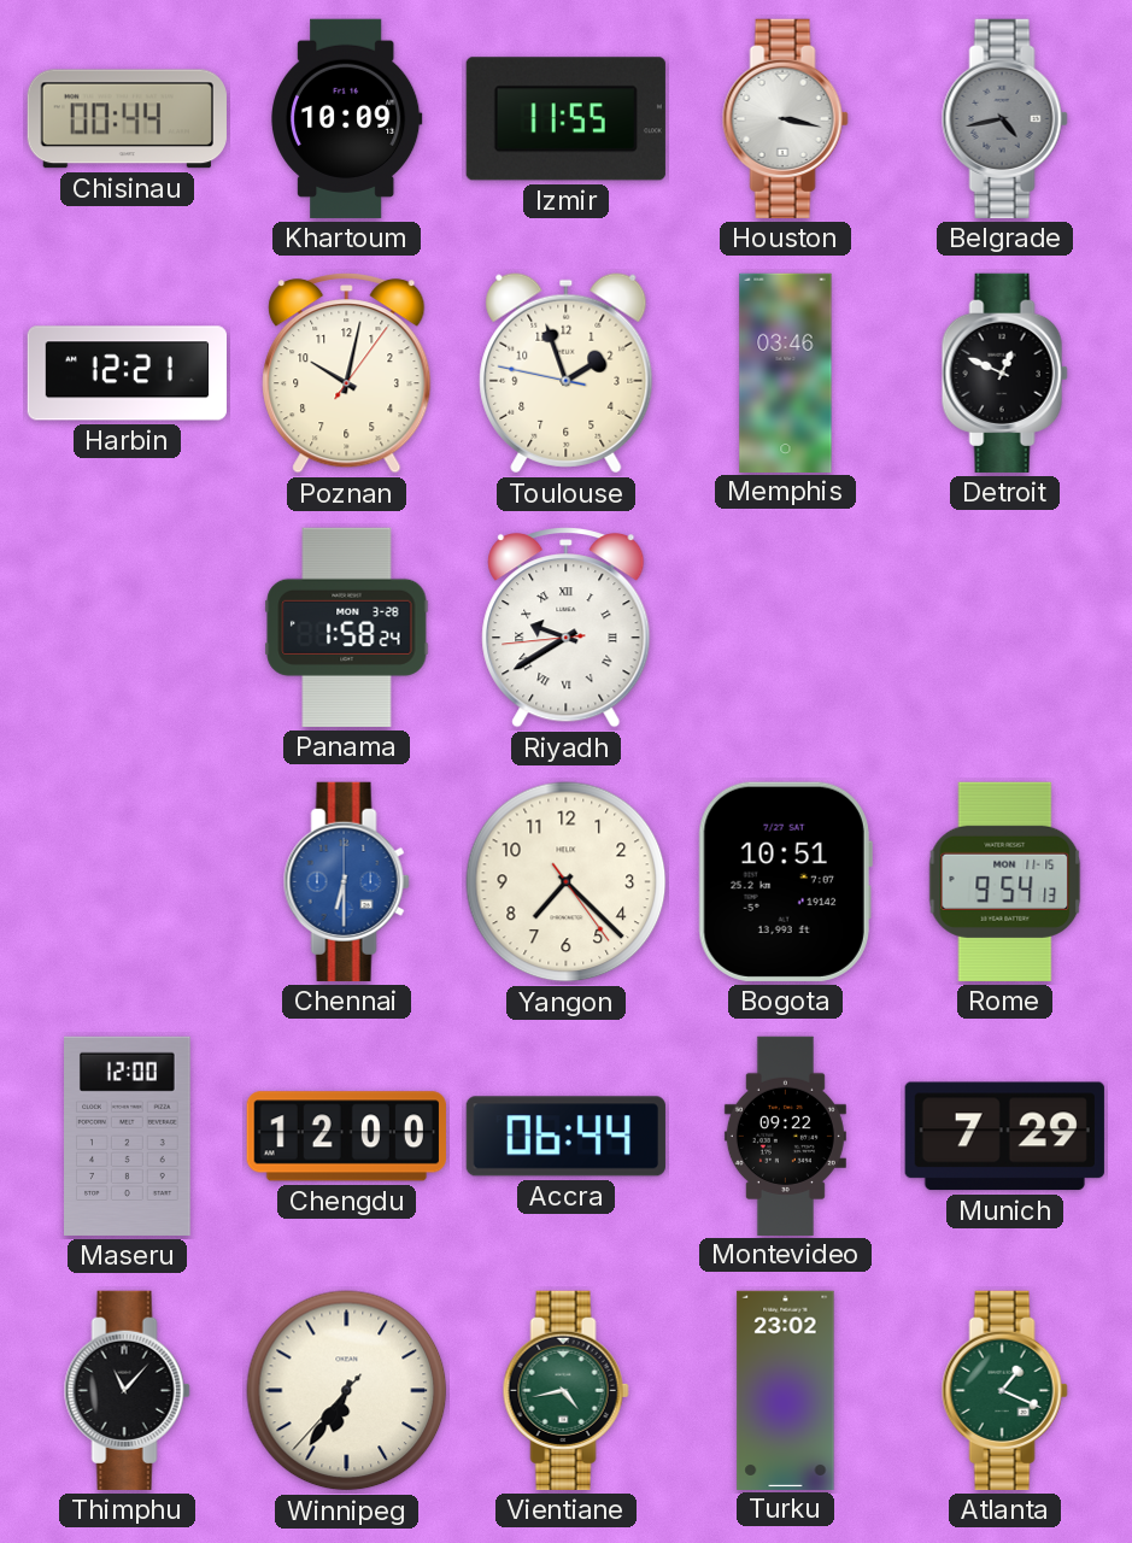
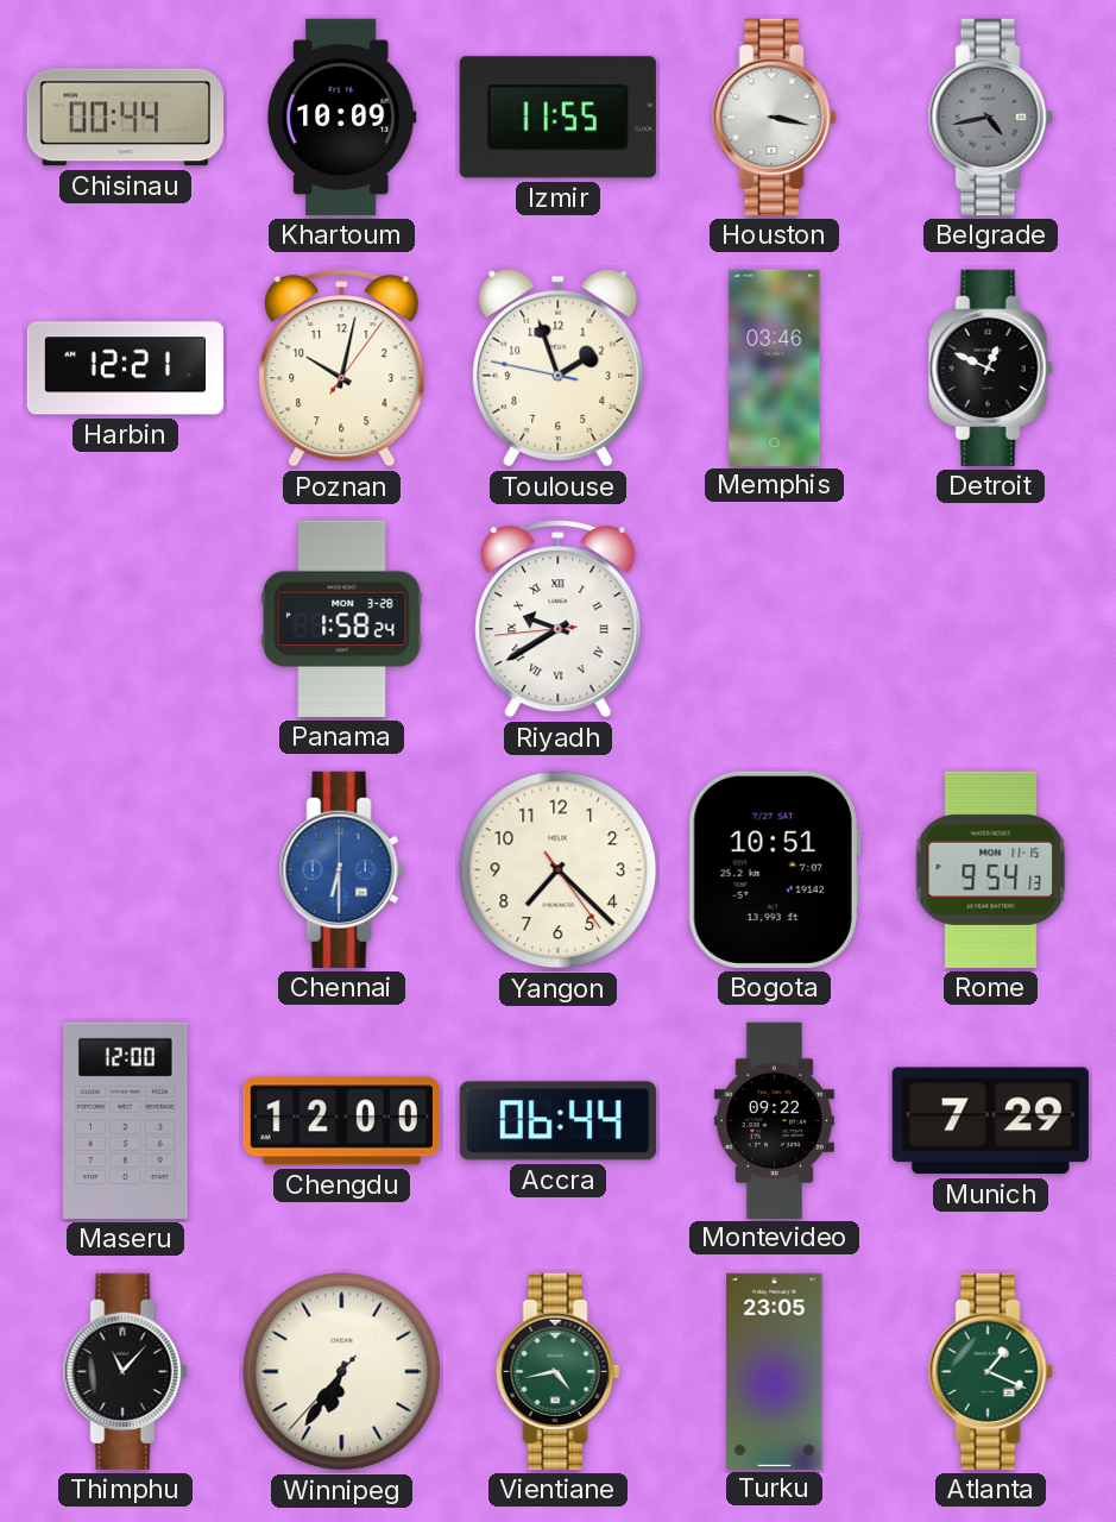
Turku: 23:02 -> 23:05
